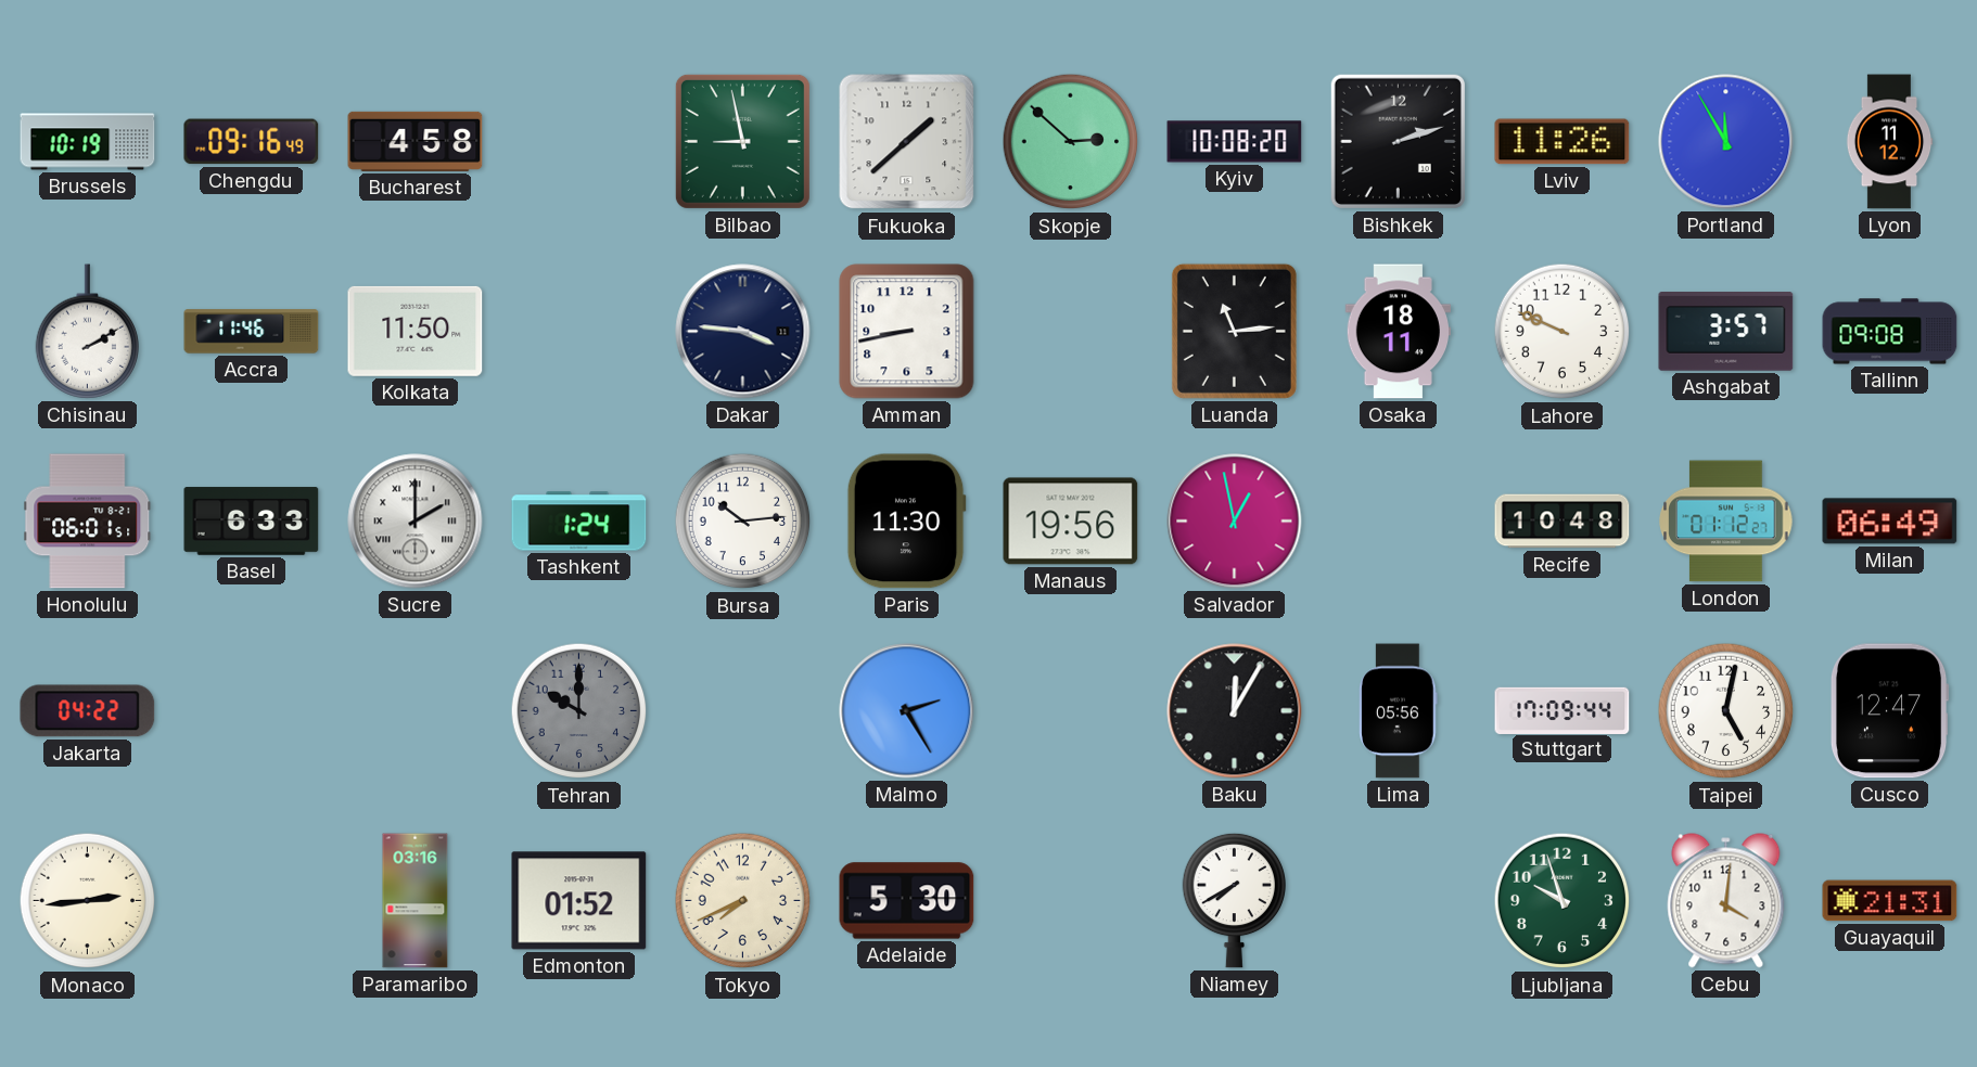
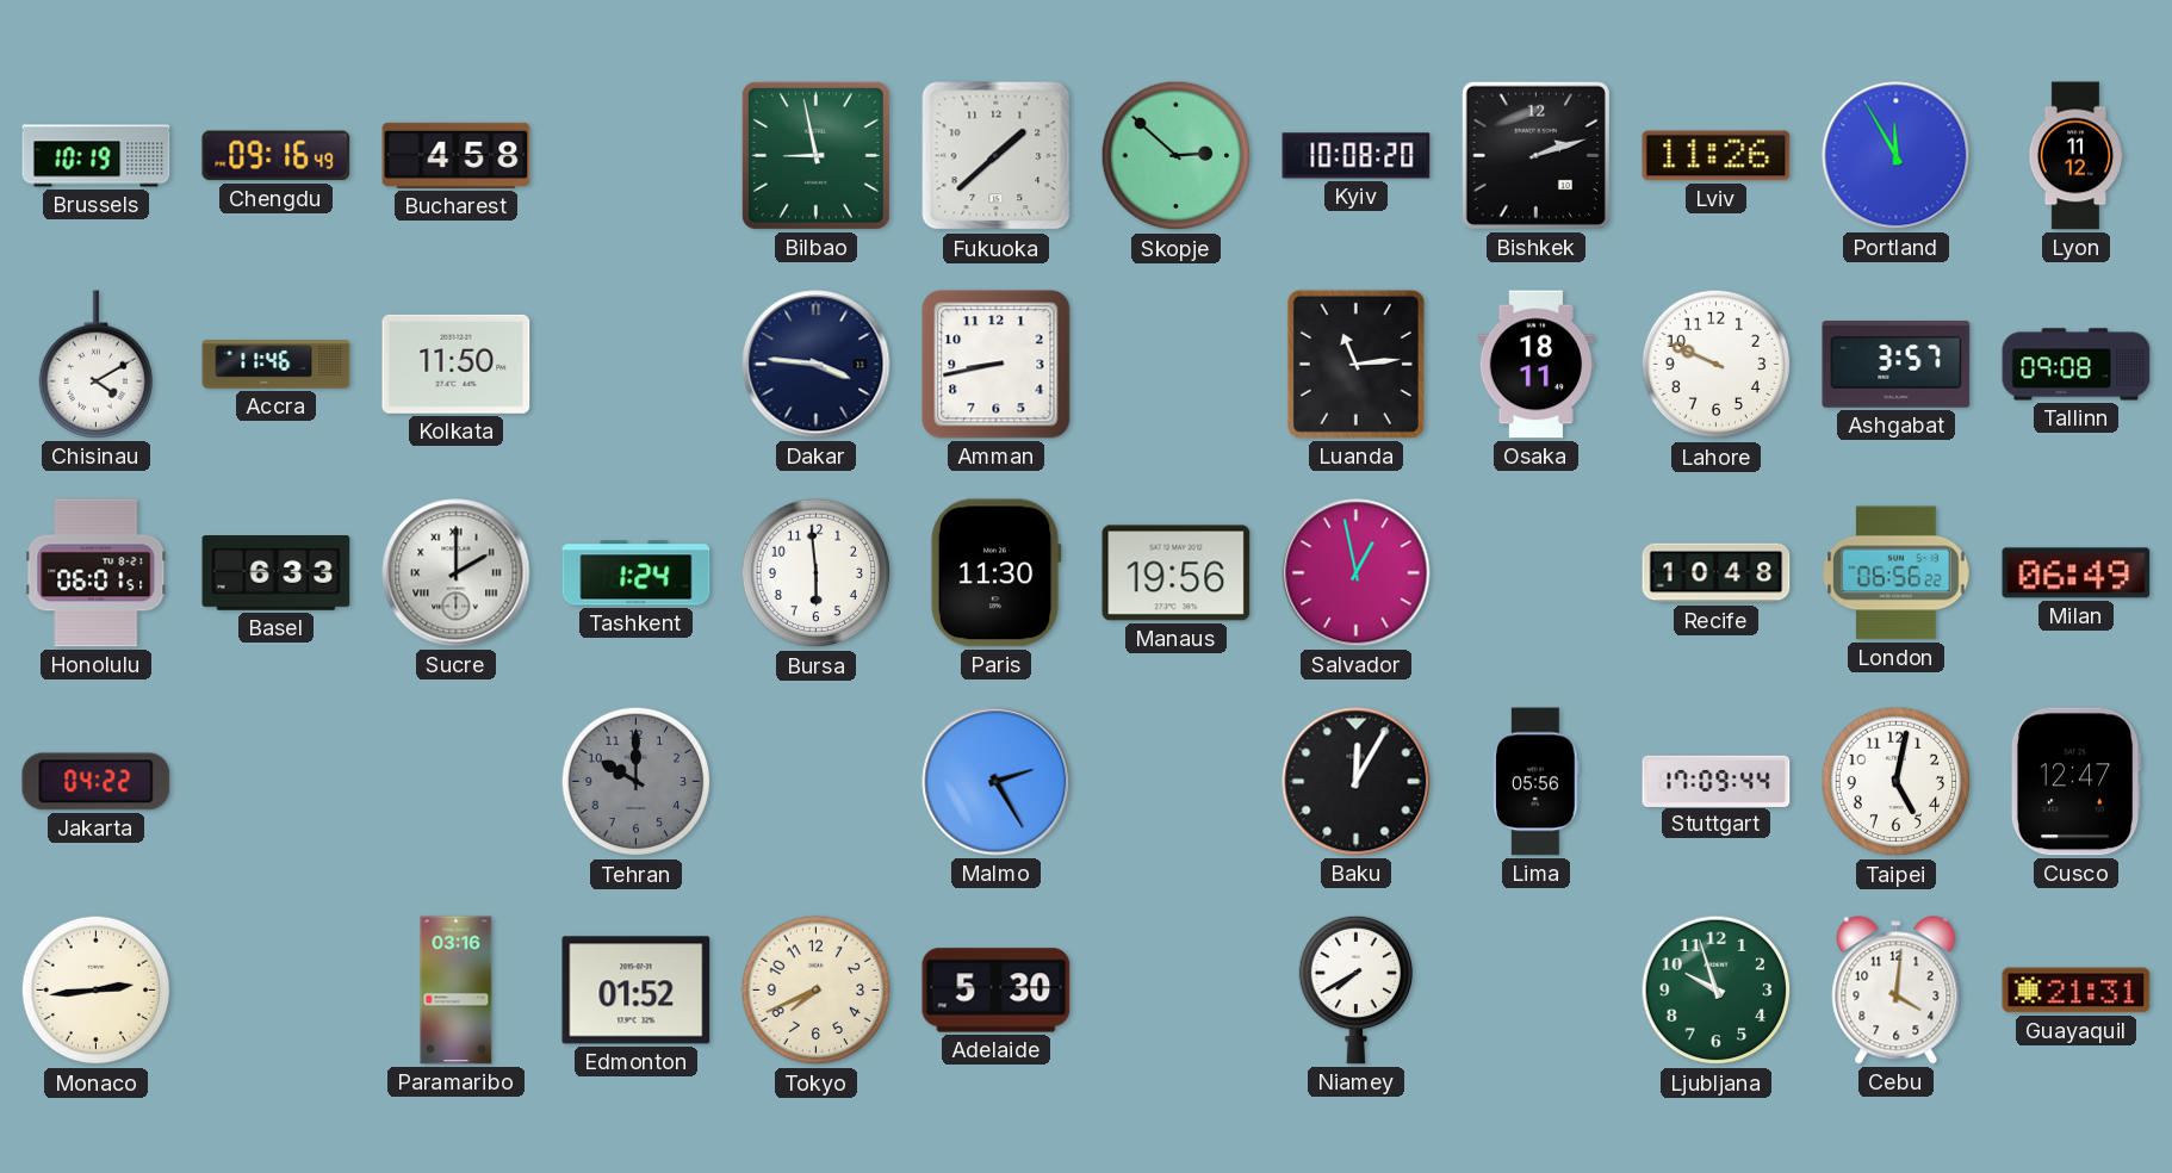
Chisinau: 2:10 -> 4:10
Bursa: 10:14 -> 5:59
London: 01:12 -> 06:56
